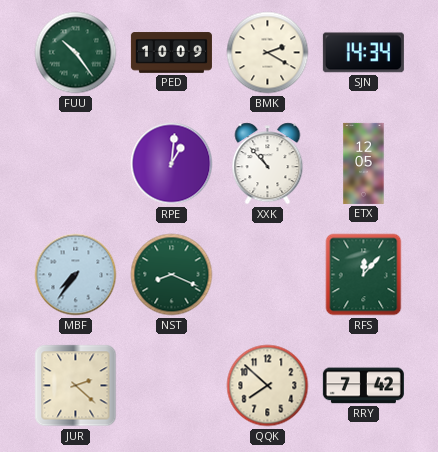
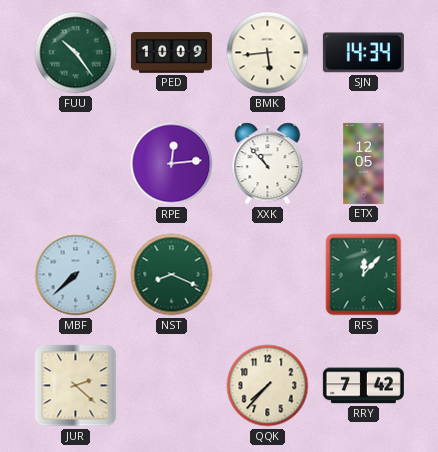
BMK: 2:20 -> 5:44
RPE: 1:01 -> 12:14
MBF: 7:36 -> 7:38
QQK: 7:52 -> 7:37
